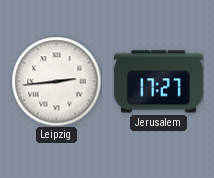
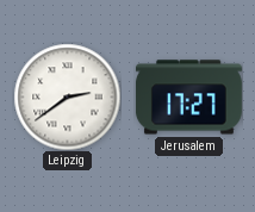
Leipzig: 2:44 -> 2:39
